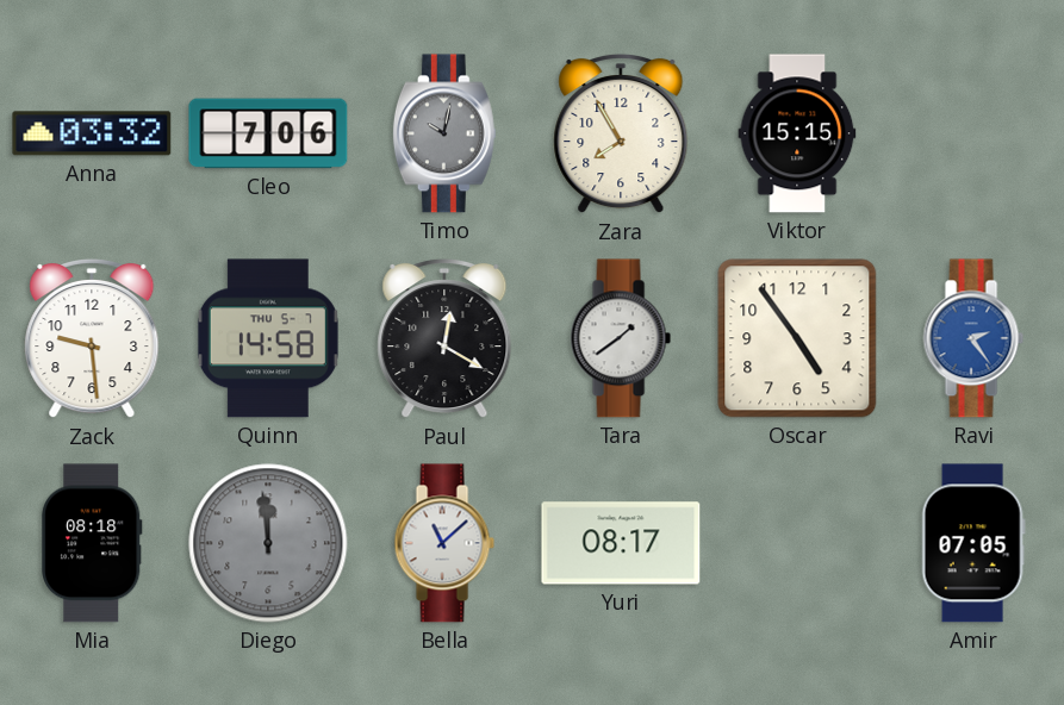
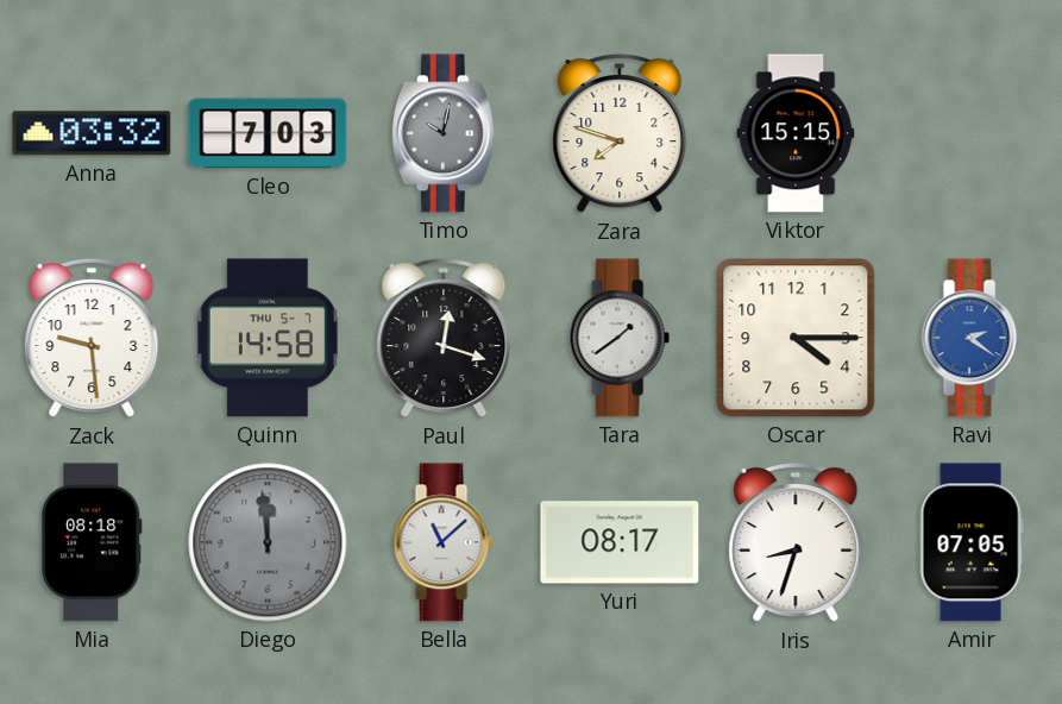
Cleo: 7:06 -> 7:03
Zara: 7:55 -> 7:48
Paul: 12:20 -> 12:18
Oscar: 4:54 -> 4:15
Ravi: 2:24 -> 2:21
Iris: none -> 8:33
